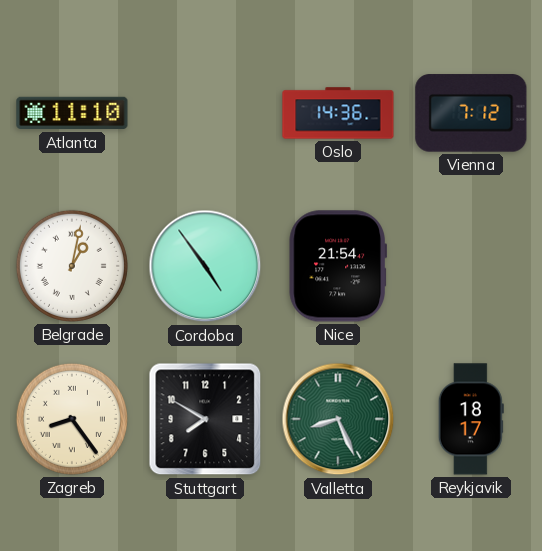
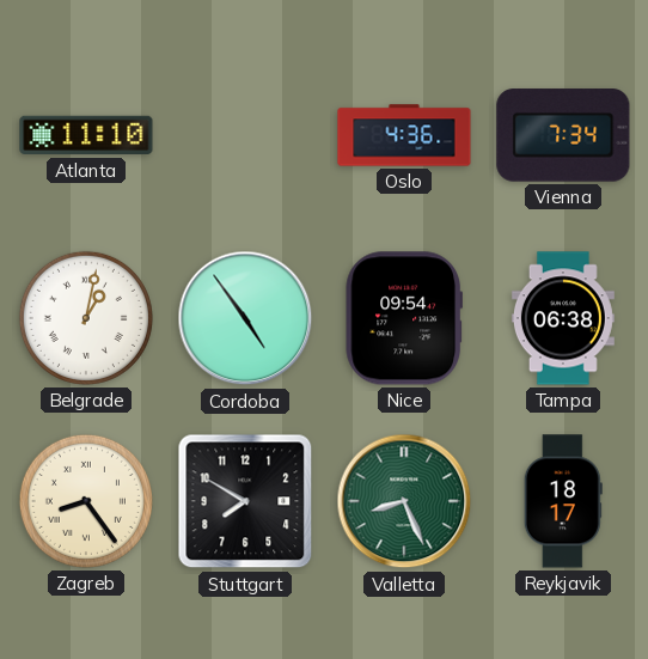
Oslo: 14:36 -> 4:36
Vienna: 7:12 -> 7:34
Nice: 21:54 -> 09:54
Tampa: none -> 06:38
